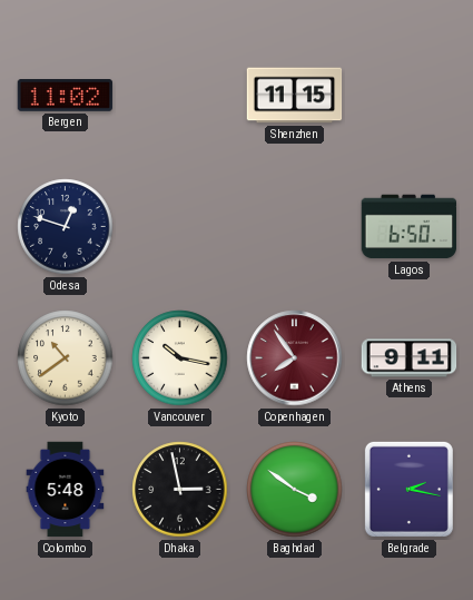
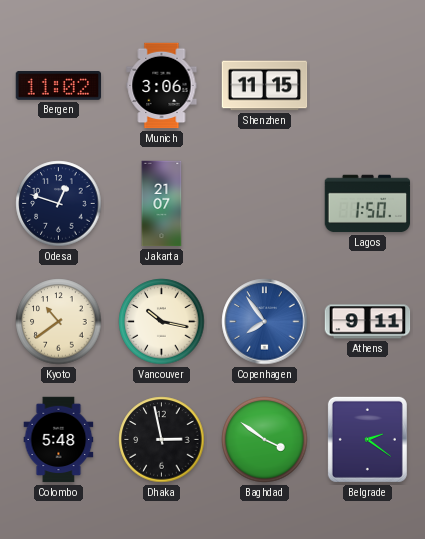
Munich: none -> 3:06
Jakarta: none -> 21:07
Lagos: 6:50 -> 1:50
Copenhagen dial: burgundy -> blue
Belgrade: 2:17 -> 2:21
